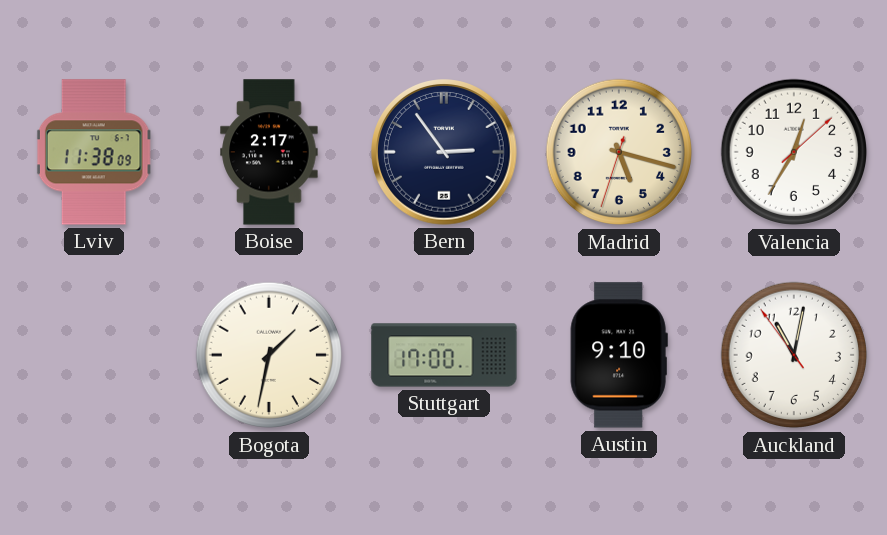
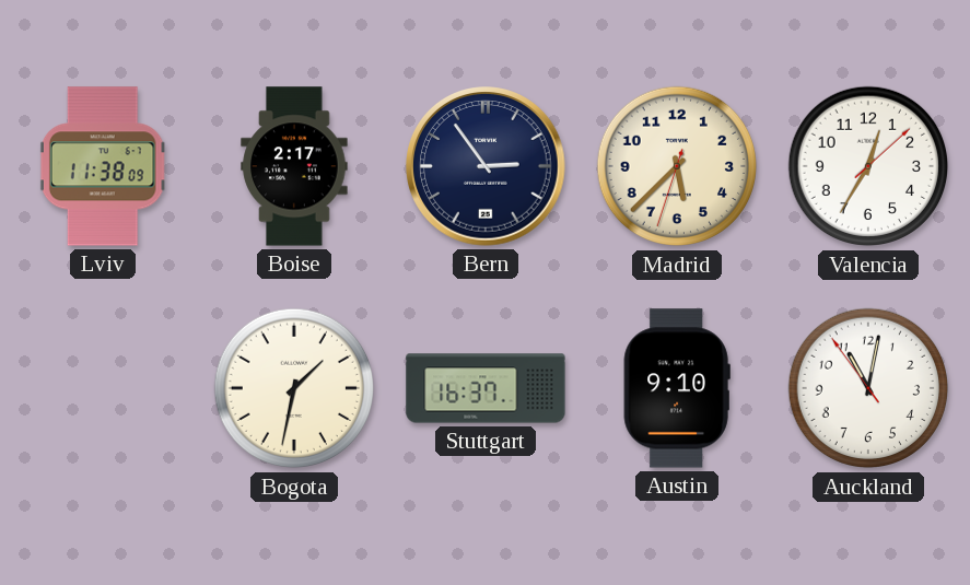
Madrid: 5:17 -> 5:37
Stuttgart: 17:00 -> 16:37
